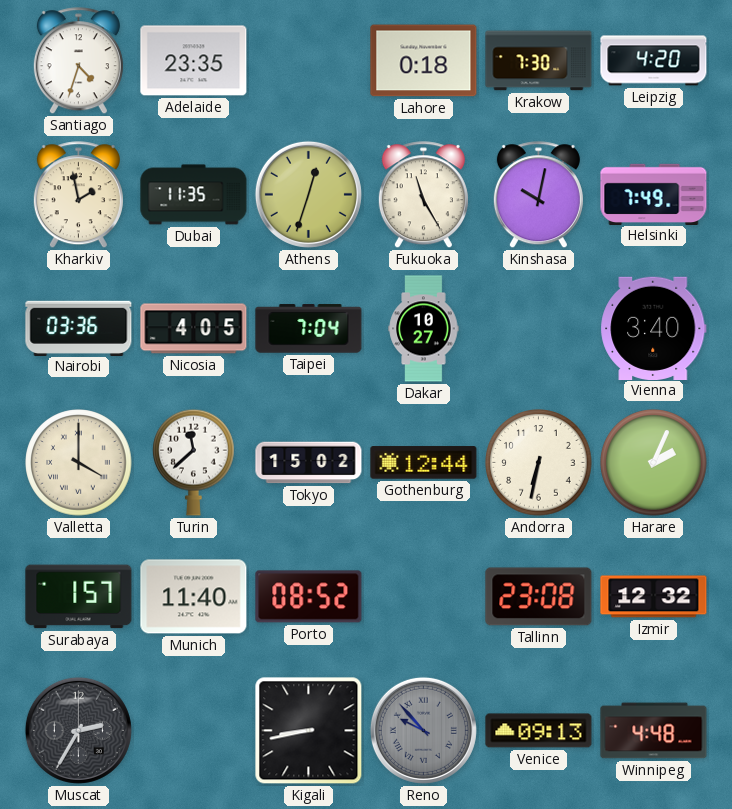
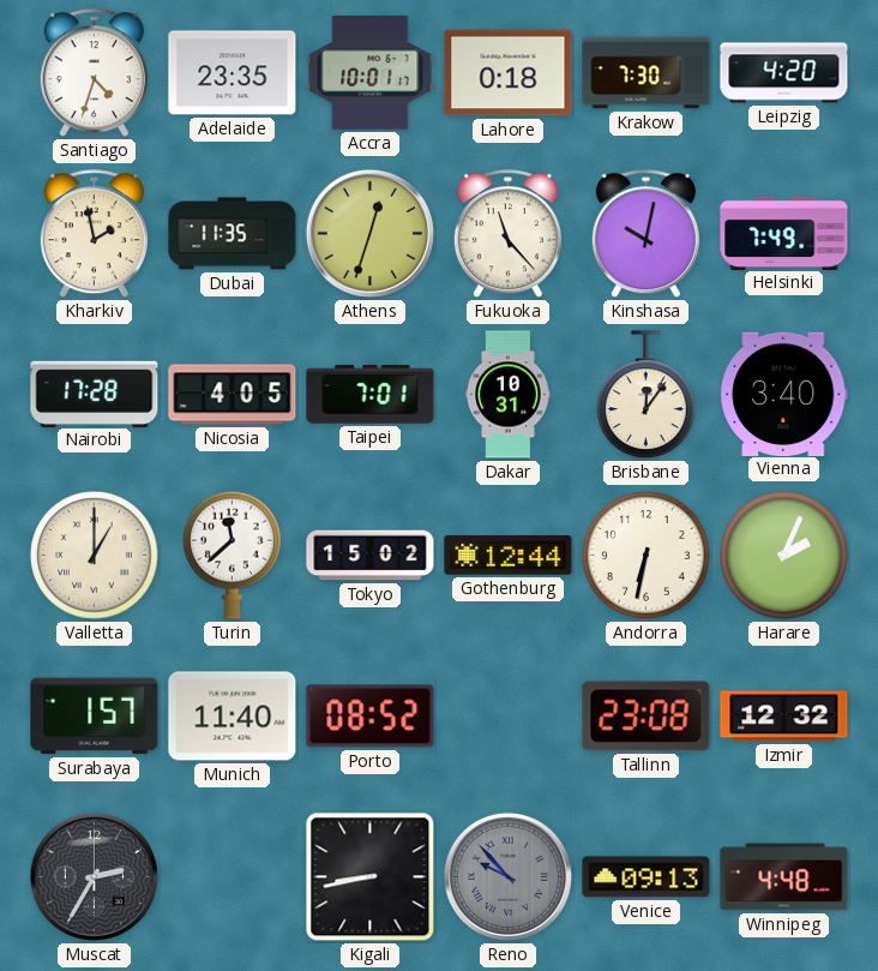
Accra: none -> 10:01
Fukuoka: 11:25 -> 11:23
Nairobi: 03:36 -> 17:28
Taipei: 7:04 -> 7:01
Dakar: 10:27 -> 10:31
Brisbane: none -> 12:06
Valletta: 4:00 -> 1:00
